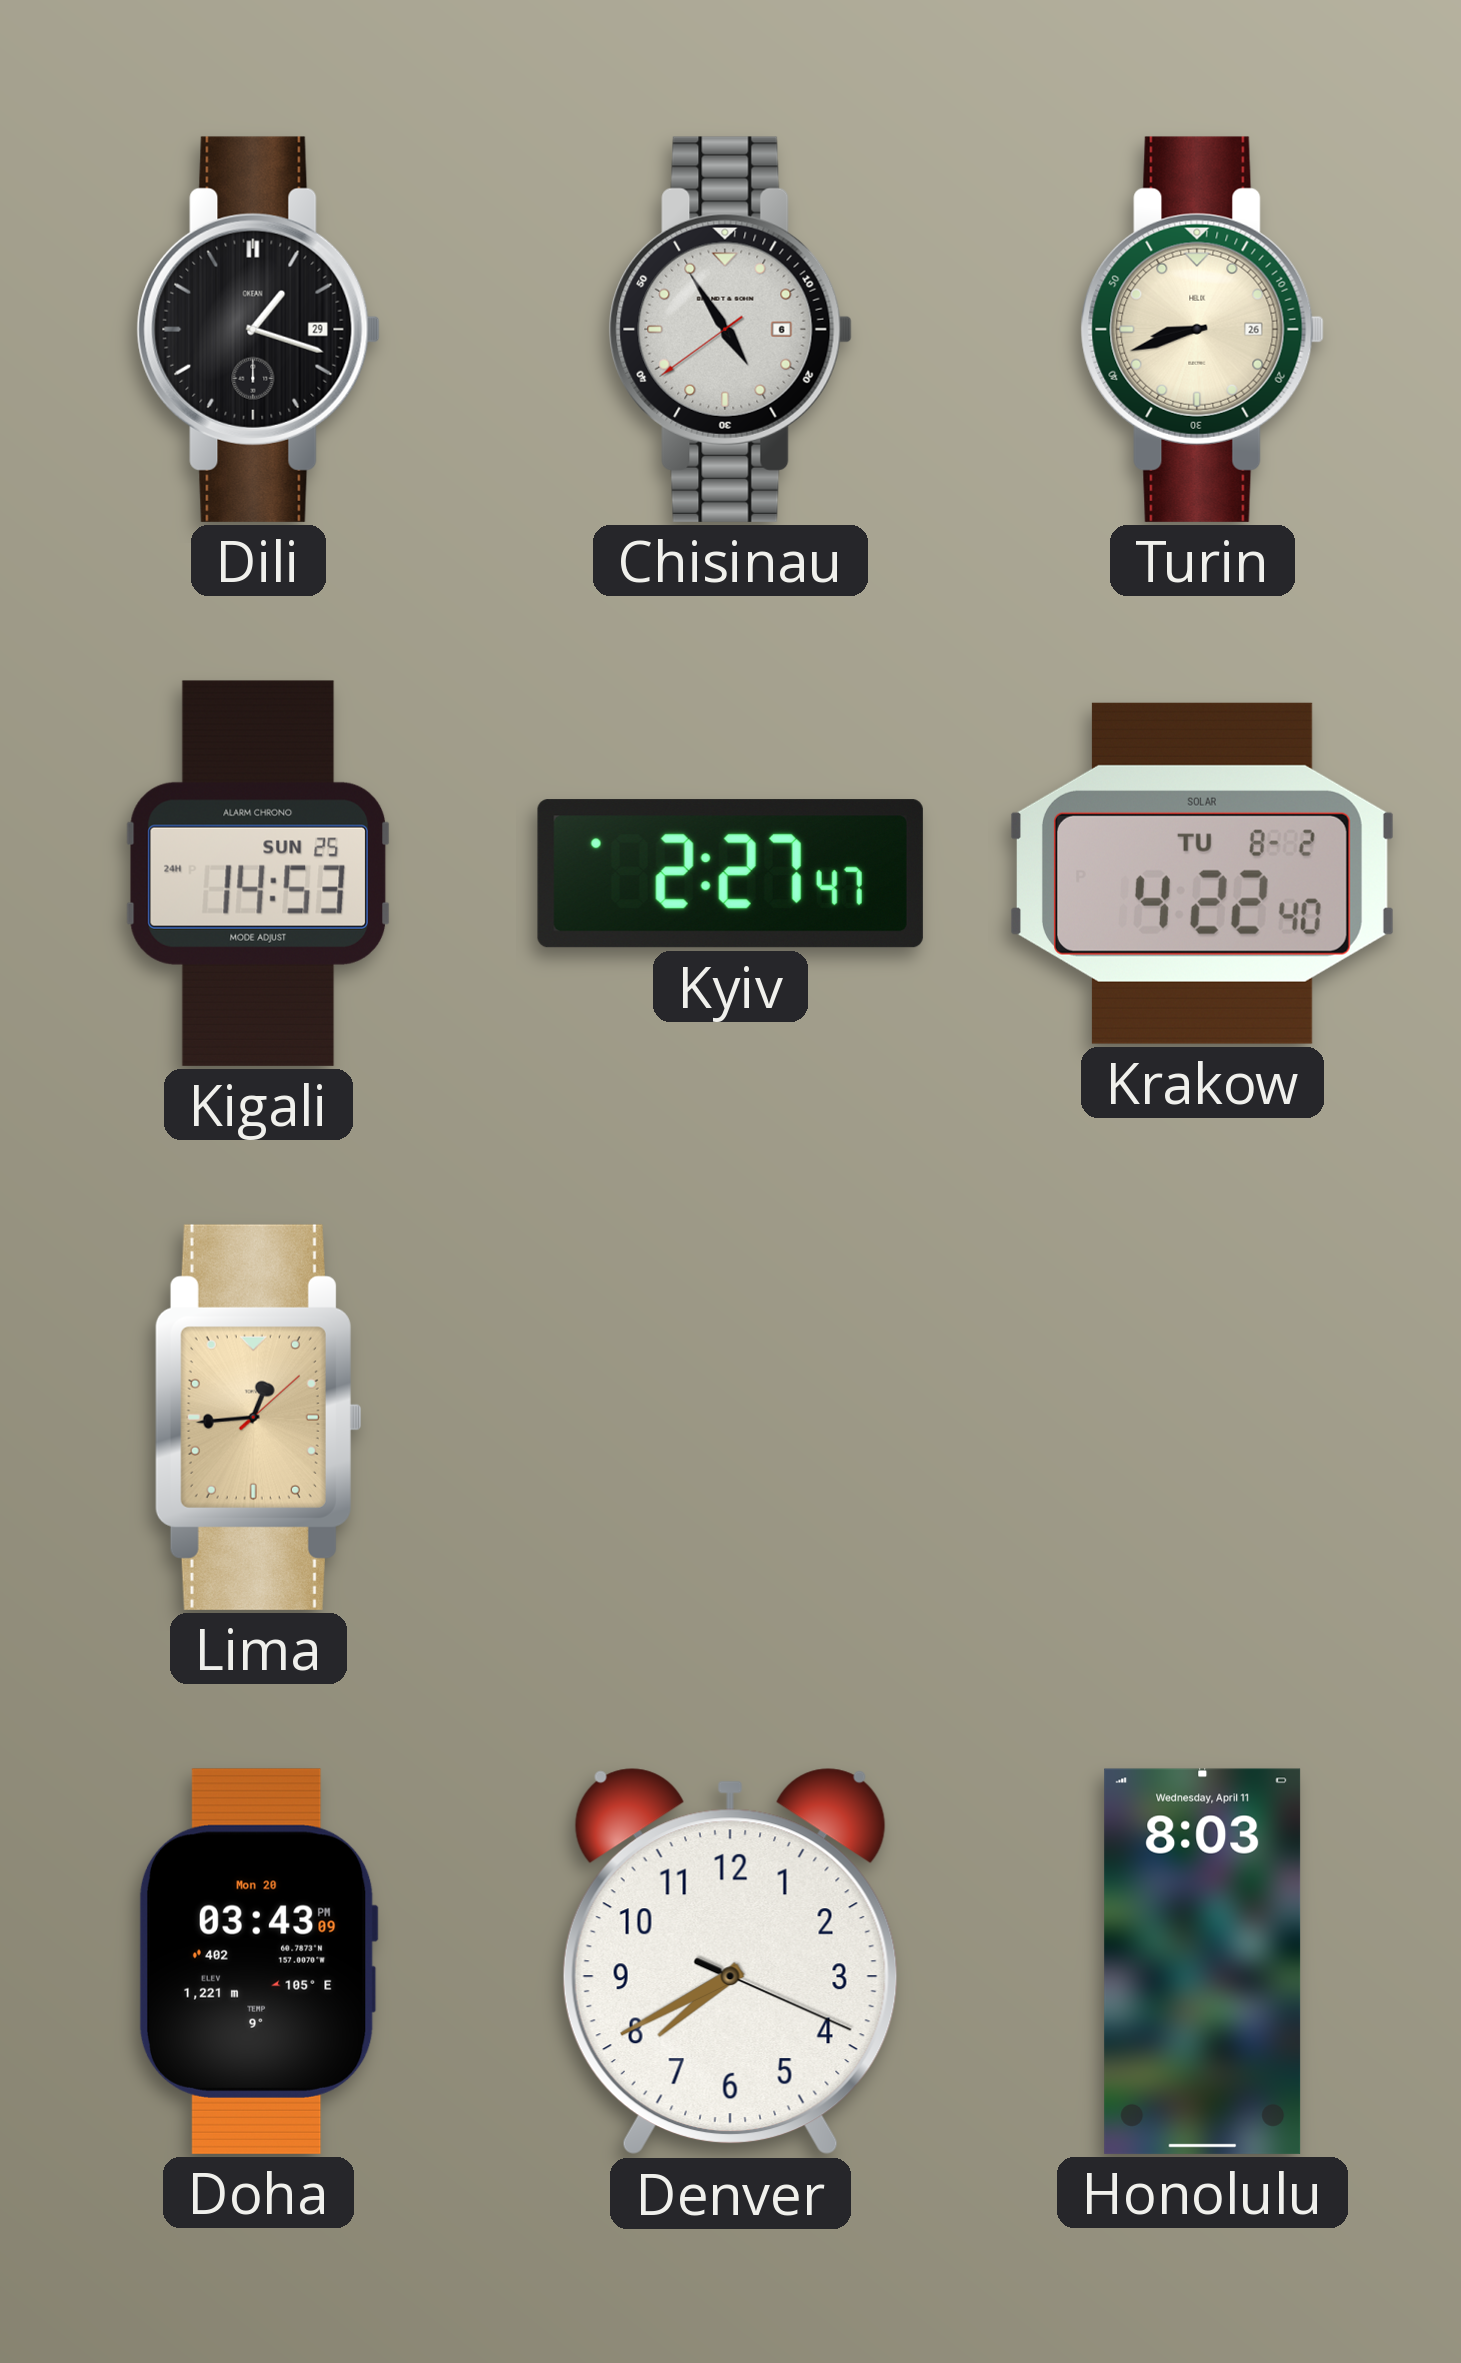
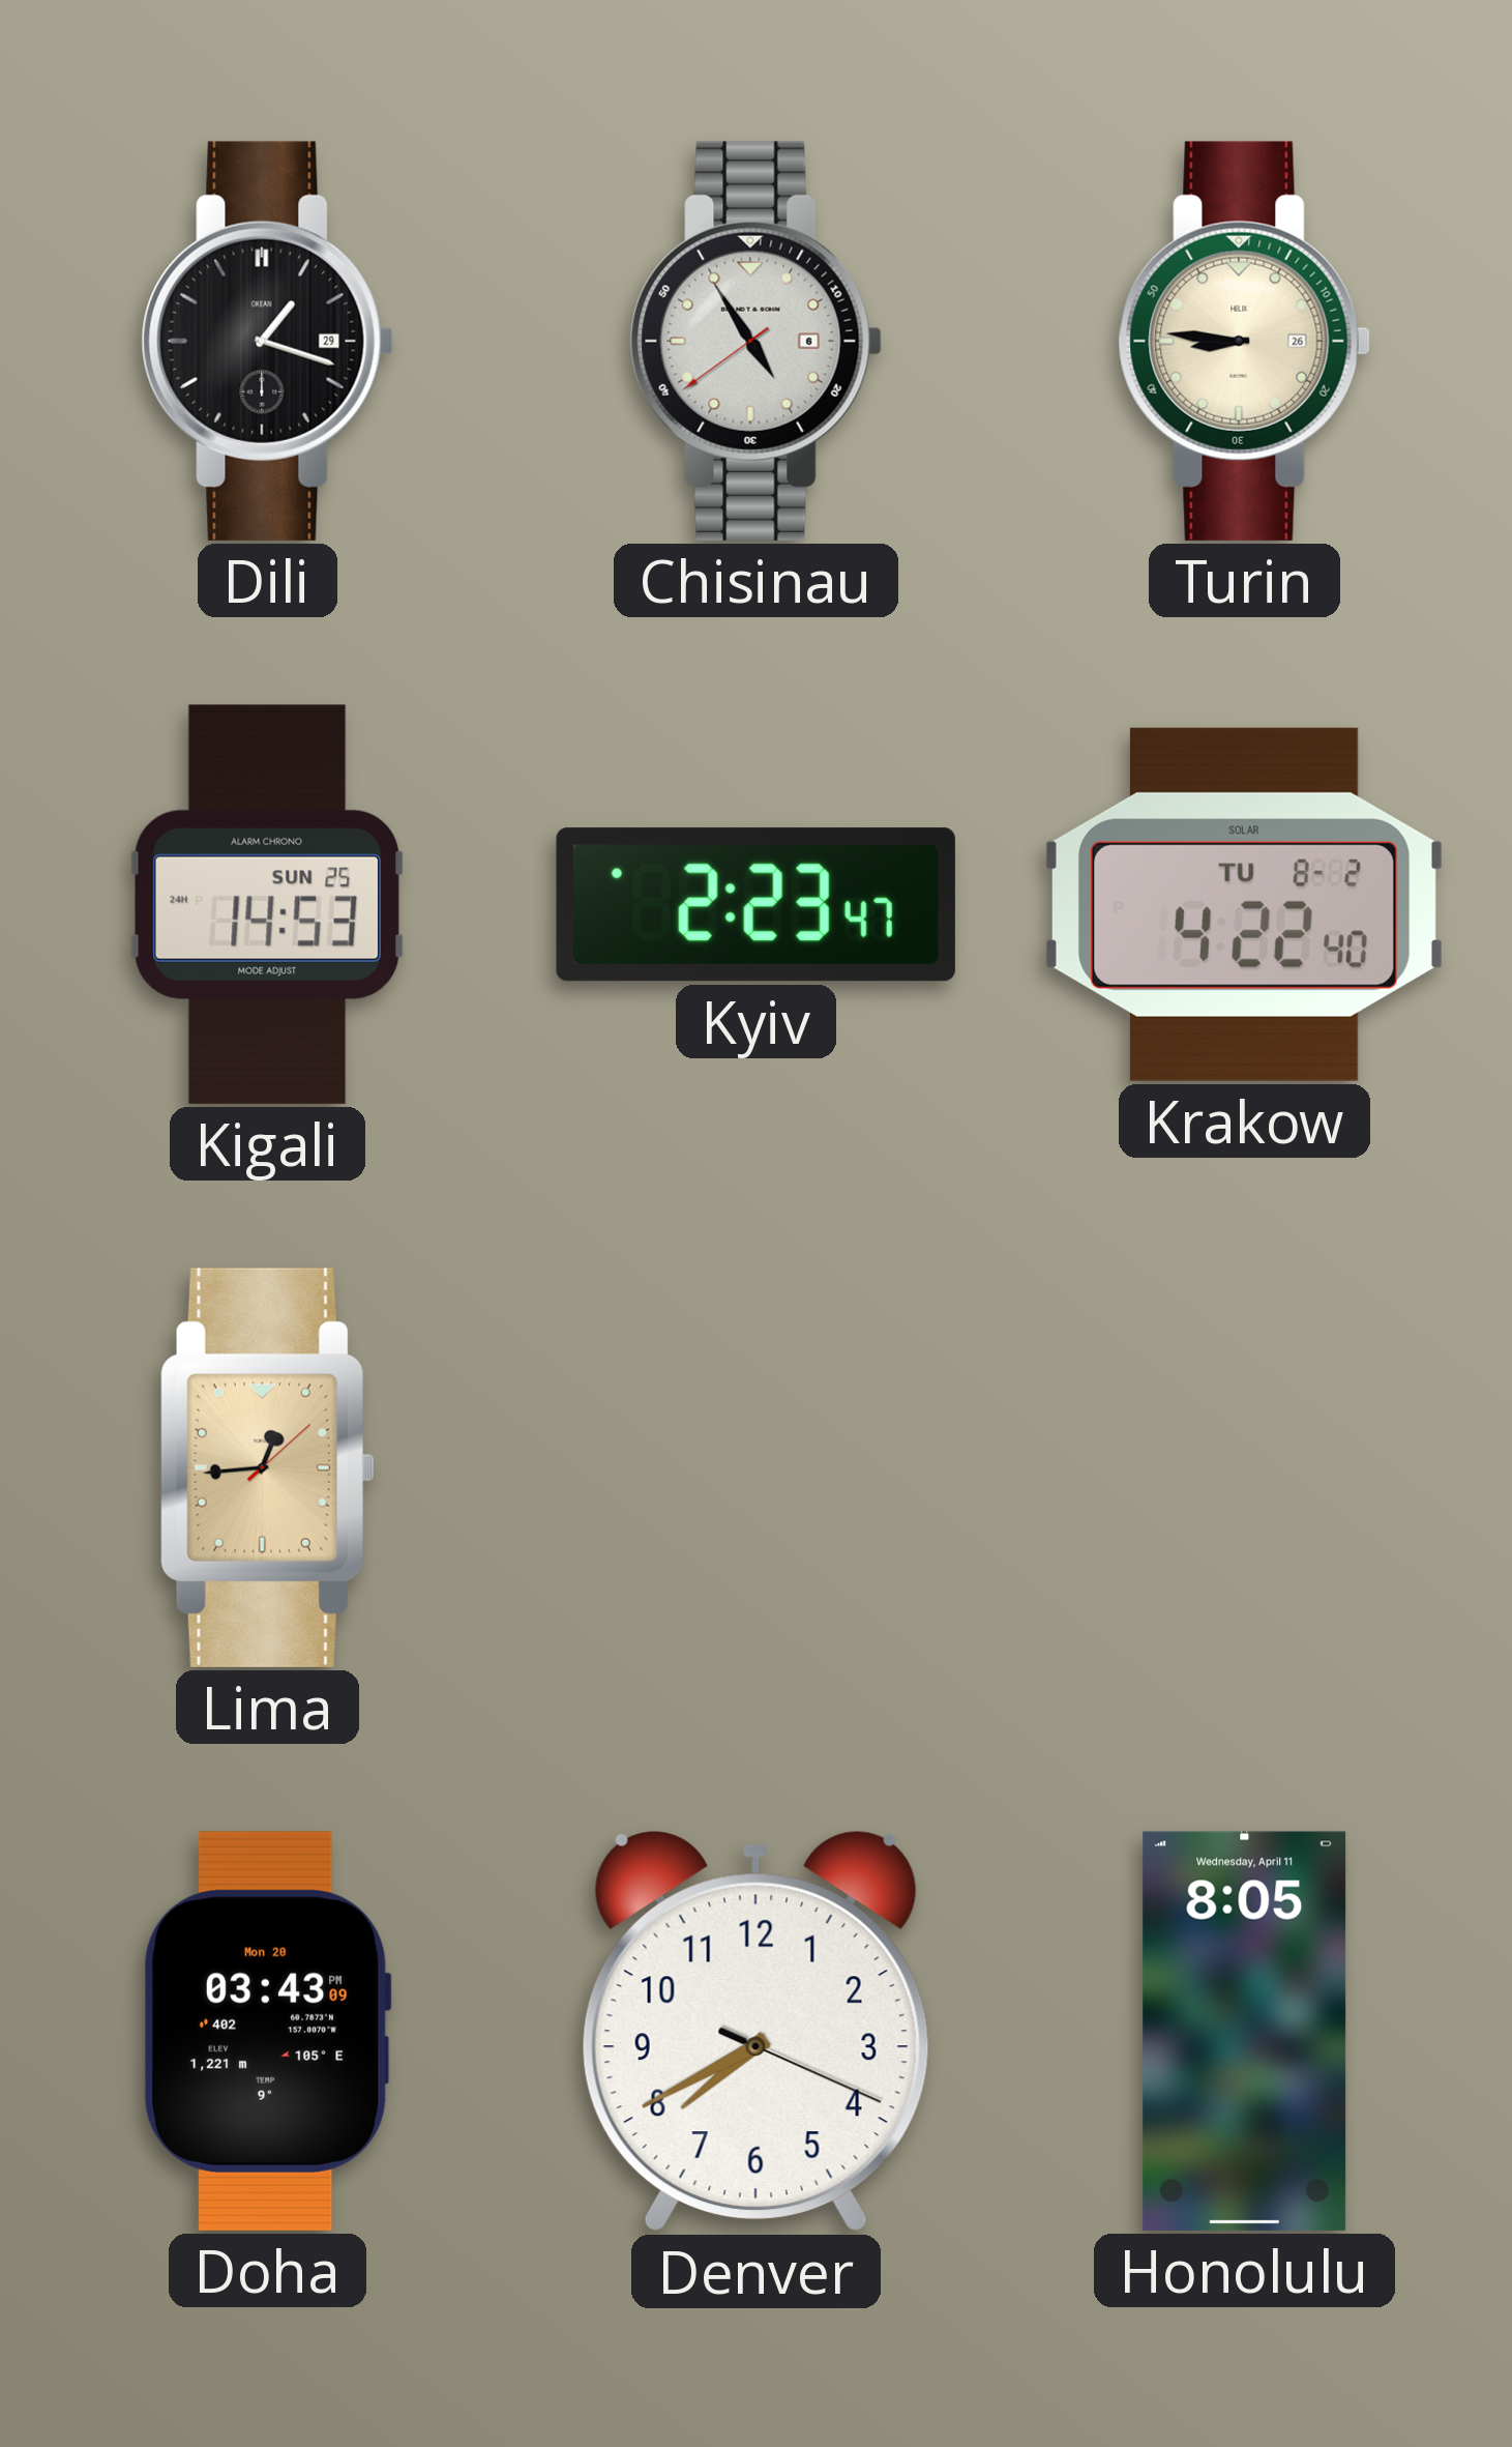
Turin: 8:42 -> 8:46
Kyiv: 2:27 -> 2:23
Honolulu: 8:03 -> 8:05
